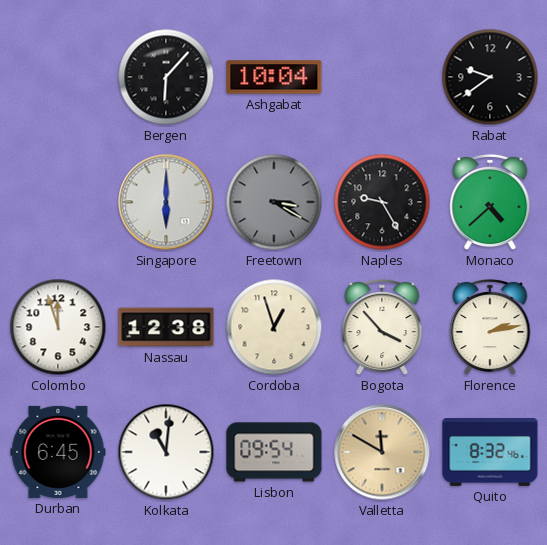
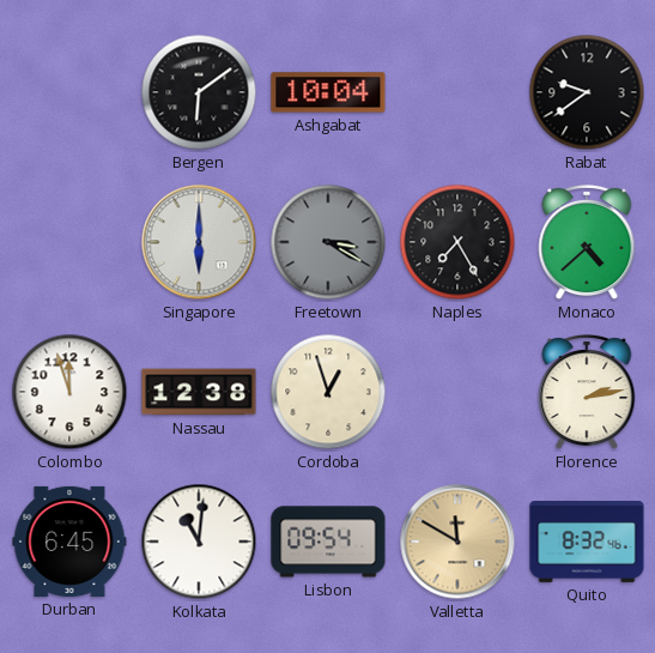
Bergen: 6:07 -> 6:09
Naples: 9:25 -> 7:25
Bogota: 3:53 -> none
